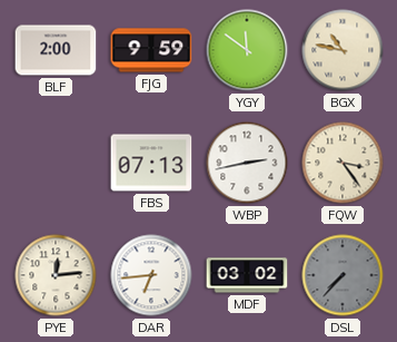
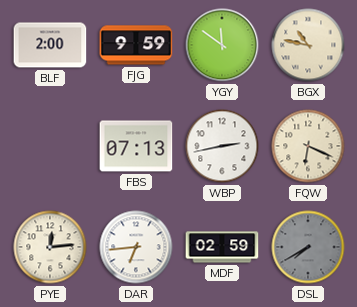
FQW: 3:24 -> 6:19
MDF: 03:02 -> 02:59
DSL: 7:37 -> 7:40
